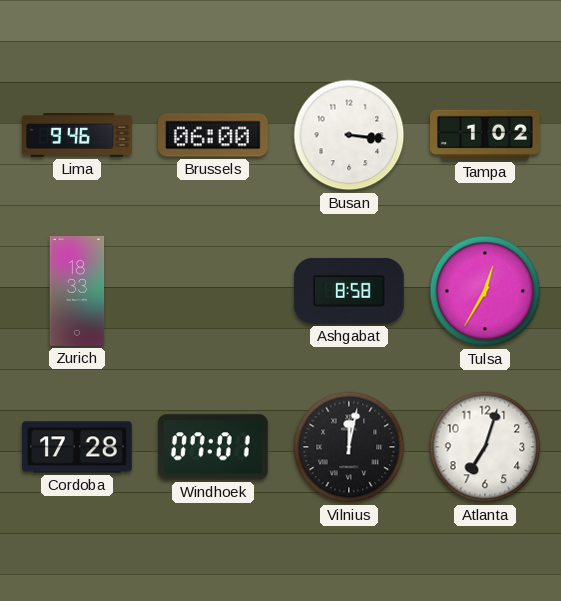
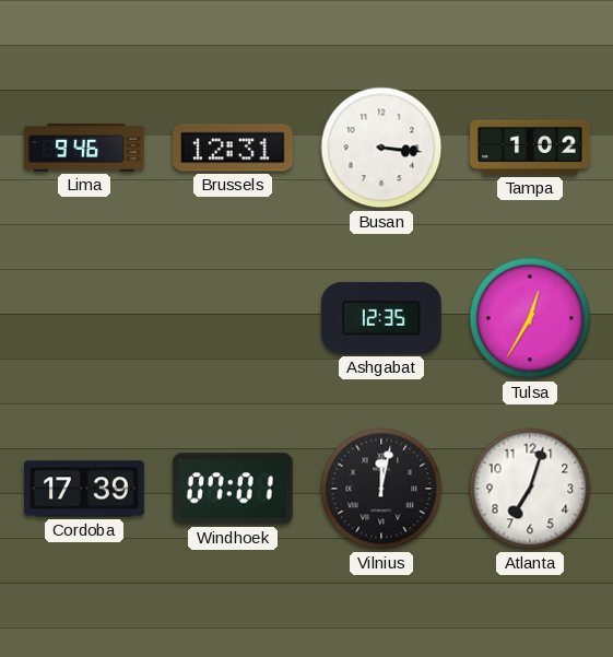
Brussels: 06:00 -> 12:31
Zurich: 18:33 -> none
Ashgabat: 8:58 -> 12:35
Cordoba: 17:28 -> 17:39
